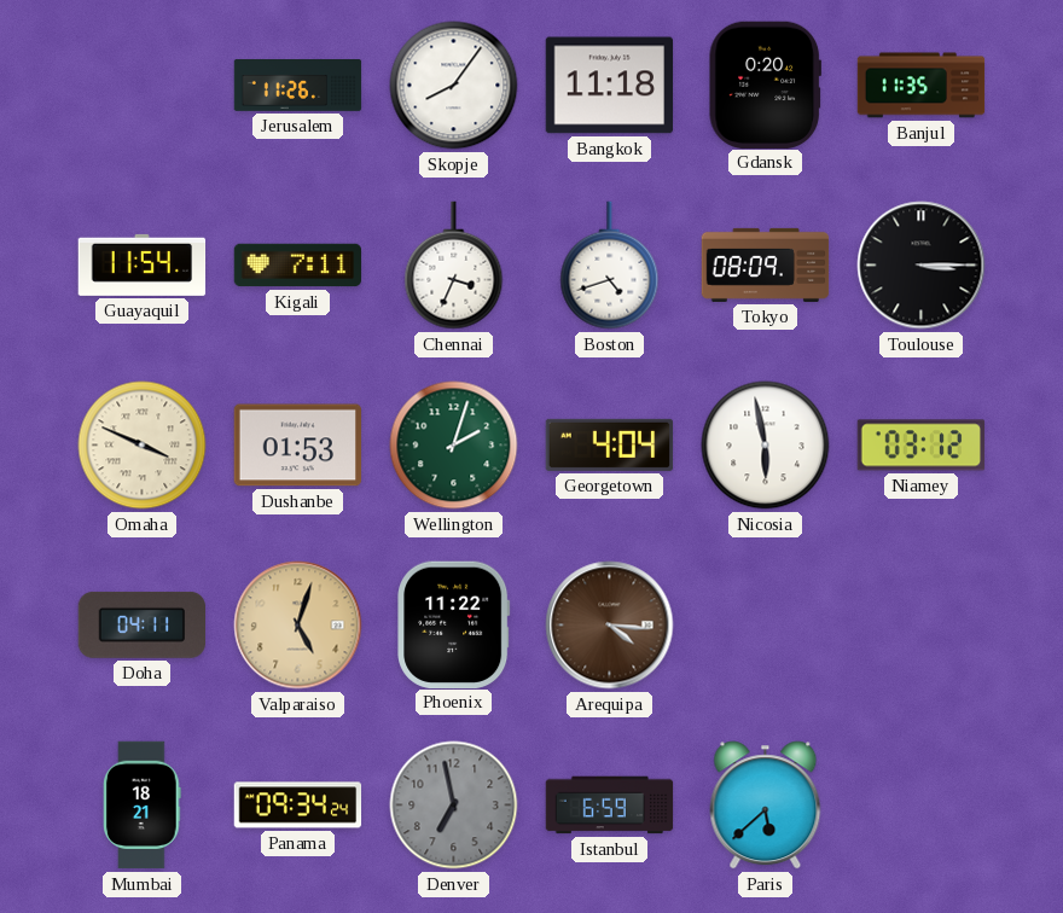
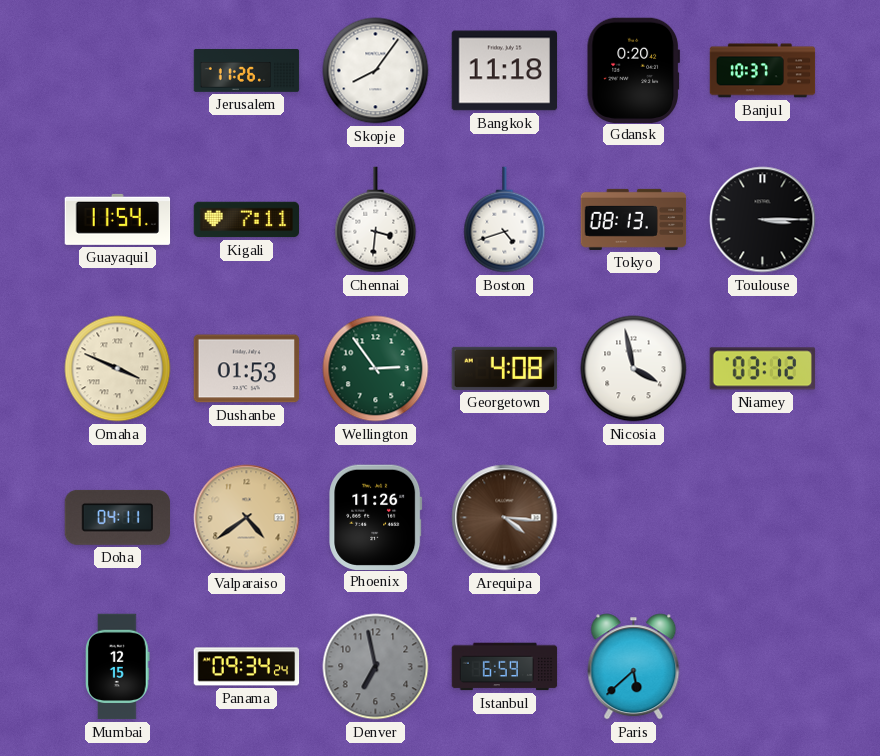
Banjul: 11:35 -> 10:37
Chennai: 3:34 -> 3:31
Tokyo: 08:09 -> 08:13
Wellington: 2:03 -> 2:54
Georgetown: 4:04 -> 4:08
Nicosia: 5:58 -> 3:58
Valparaiso: 5:03 -> 4:39
Phoenix: 11:22 -> 11:26
Mumbai: 18:21 -> 12:15
